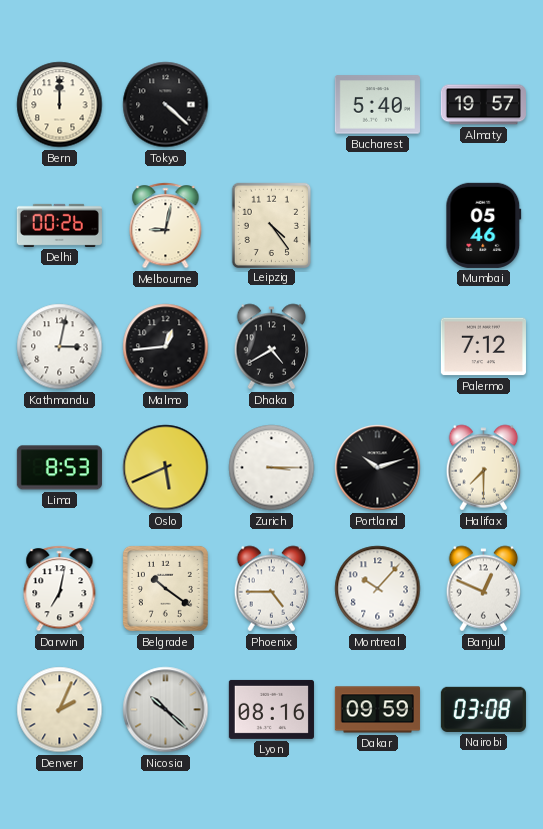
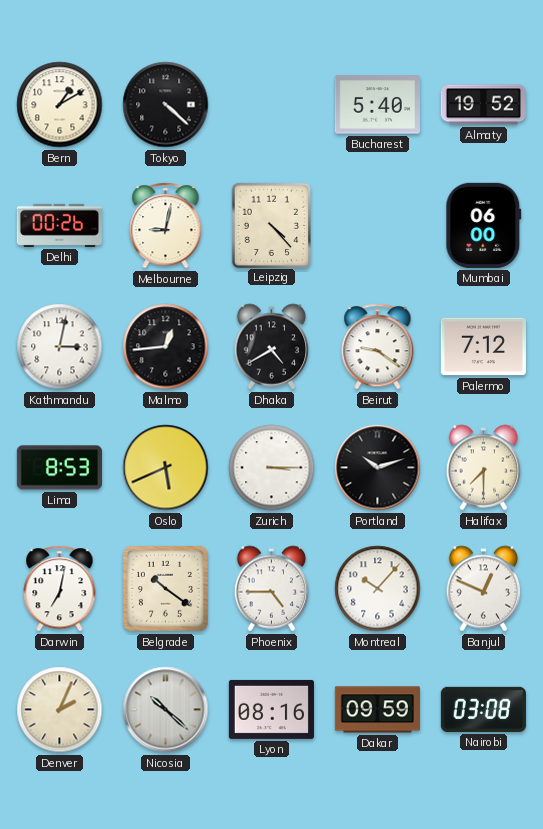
Bern: 12:00 -> 1:10
Almaty: 19:57 -> 19:52
Leipzig: 4:24 -> 4:23
Mumbai: 05:46 -> 06:00
Beirut: none -> 9:21
